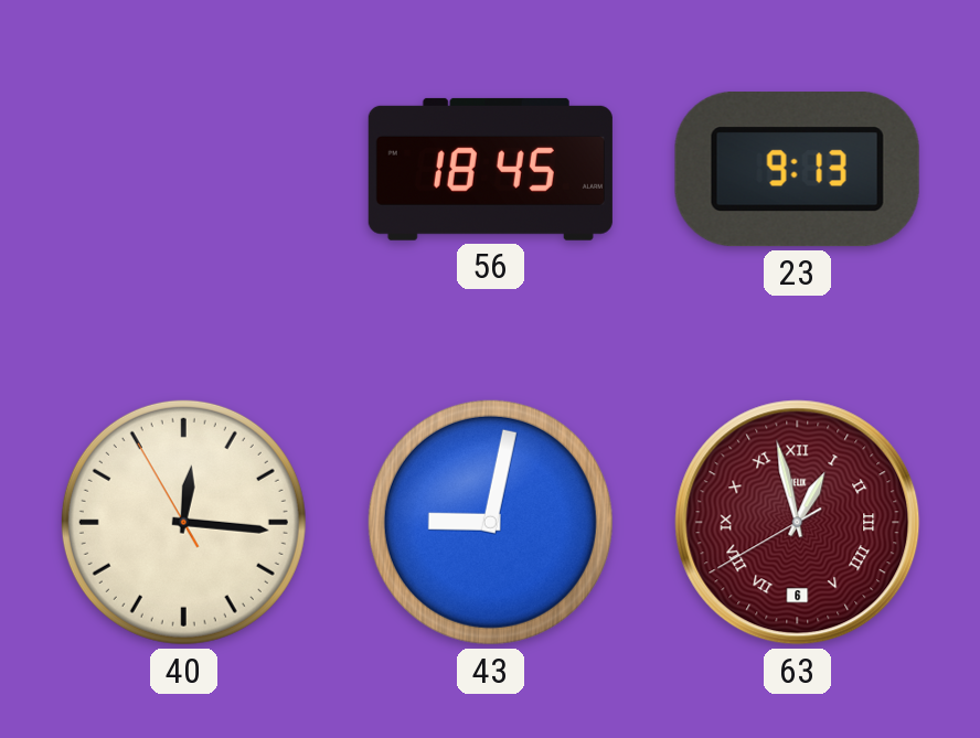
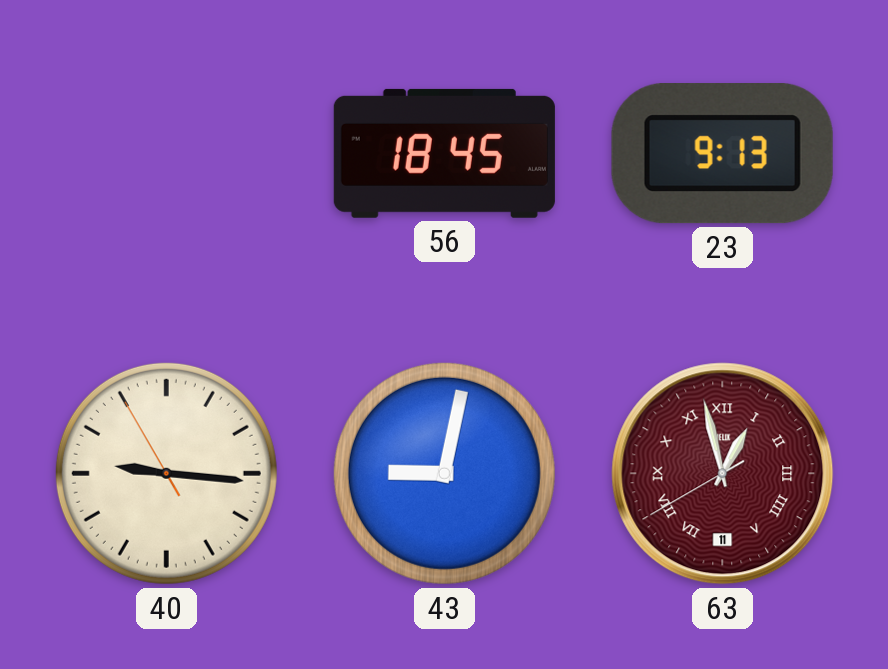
40: 12:15 -> 9:15
63 date: 6 -> 11
